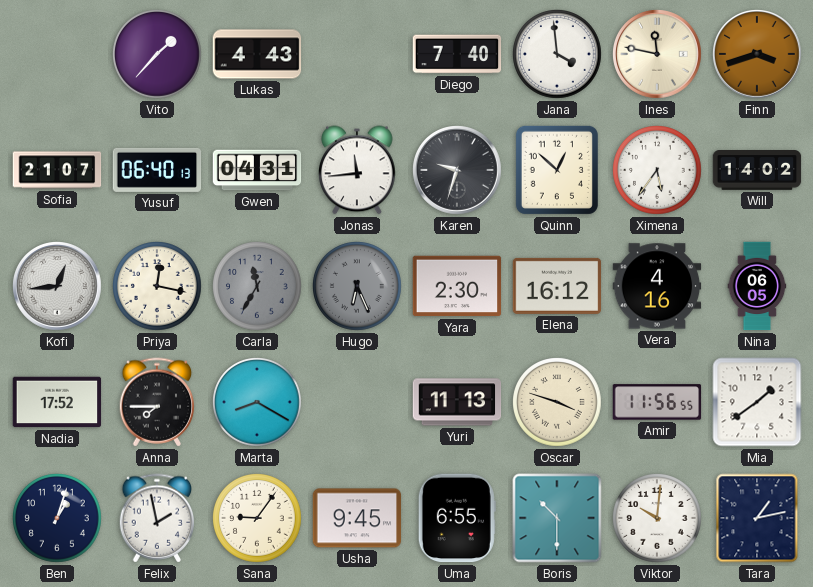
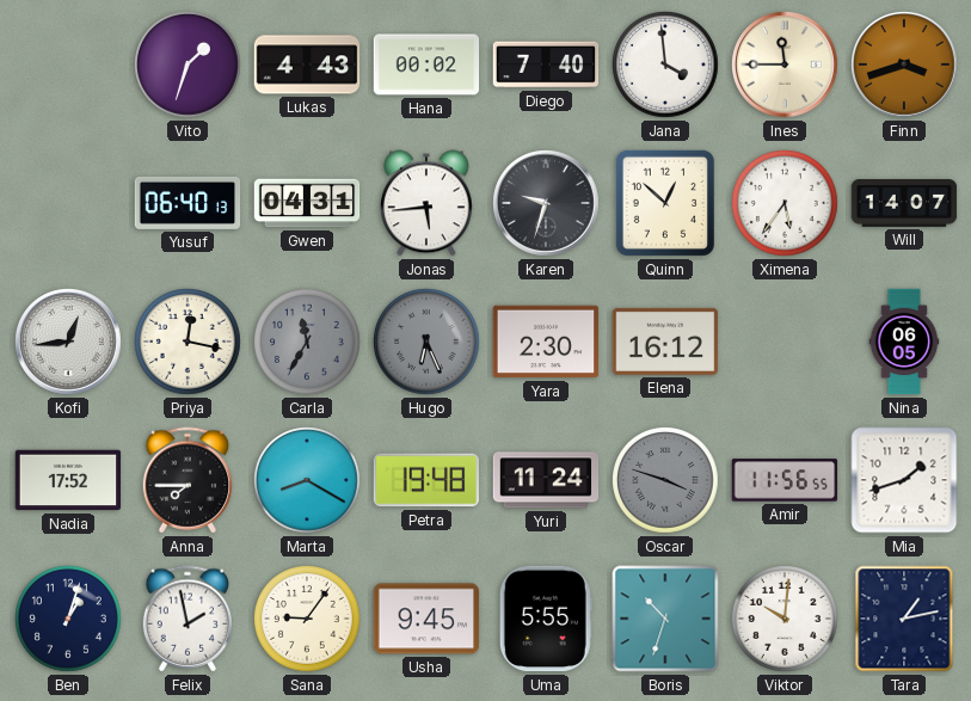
Vito: 1:37 -> 1:33
Hana: none -> 00:02
Ines: 11:47 -> 11:45
Sofia: 21:07 -> none
Jonas: 11:44 -> 5:44
Will: 14:02 -> 14:07
Vera: 4:16 -> none
Petra: none -> 19:48
Yuri: 11:13 -> 11:24
Oscar dial: cream -> grey
Mia: 1:39 -> 1:42
Uma: 6:55 -> 5:55
Boris: 10:30 -> 10:33
